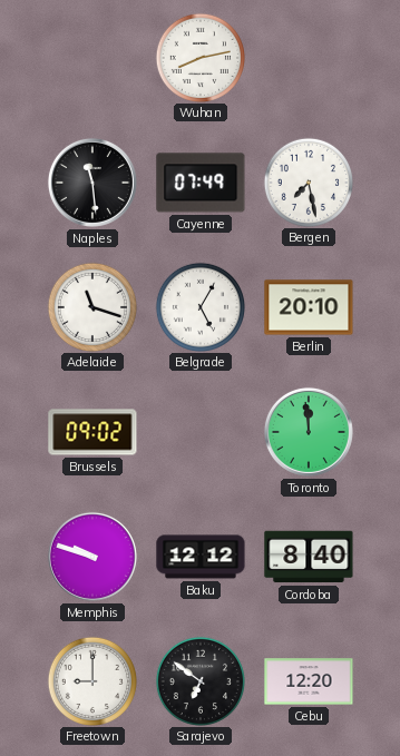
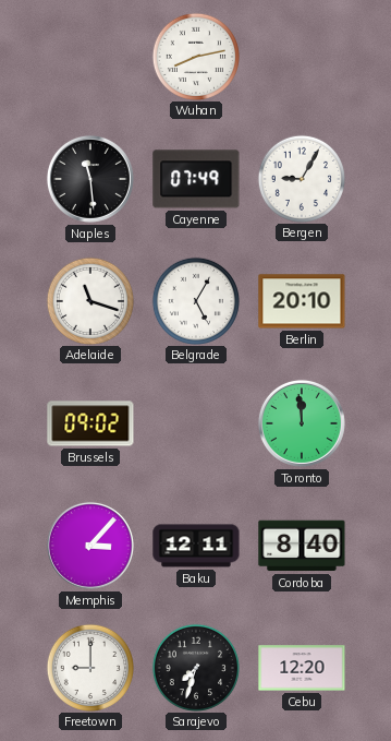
Bergen: 7:28 -> 9:05
Memphis: 9:48 -> 3:07
Baku: 12:12 -> 12:11
Sarajevo: 6:51 -> 7:33
